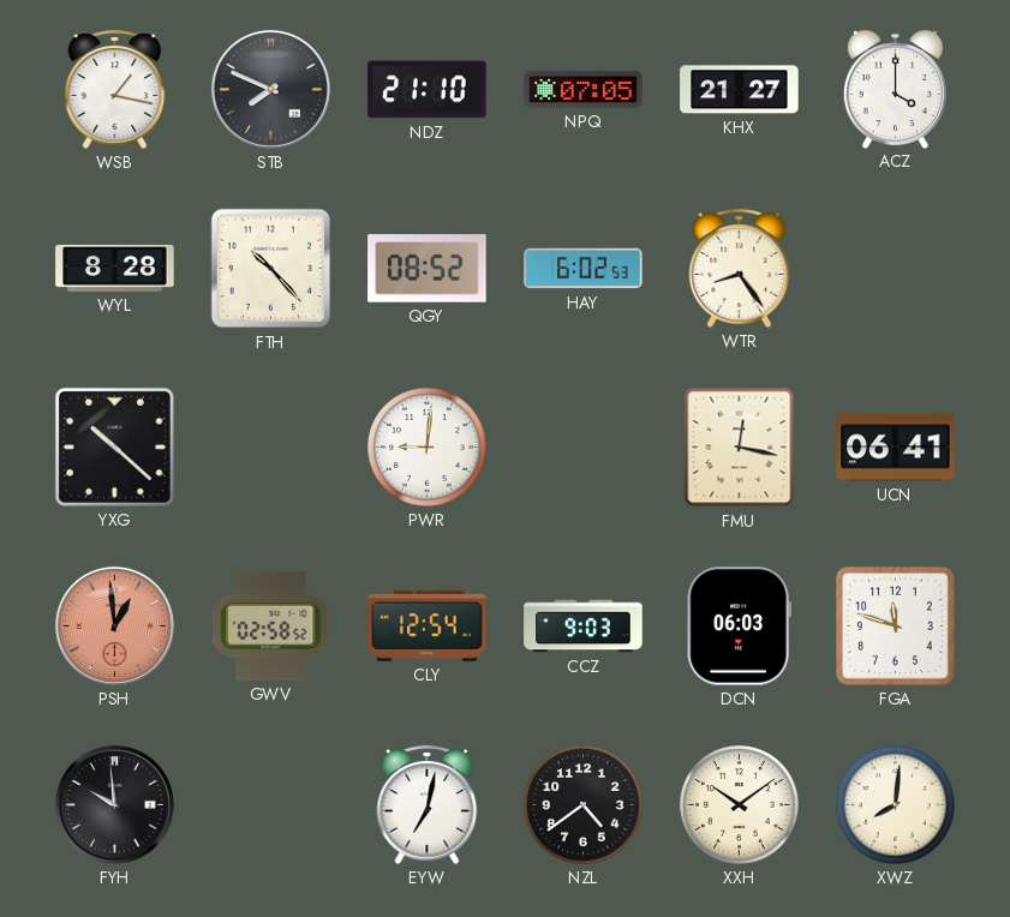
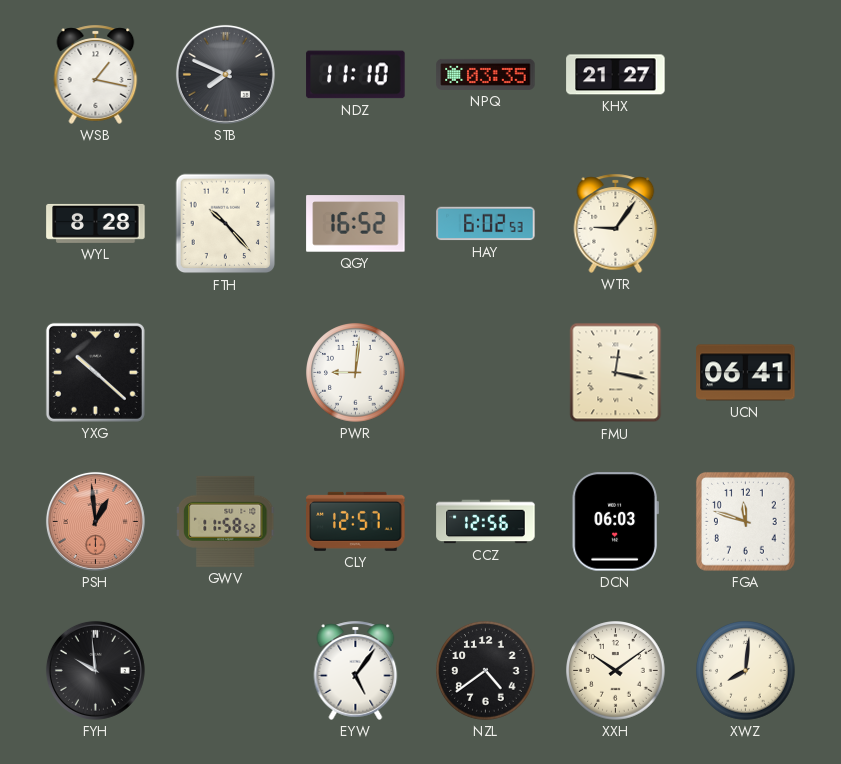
NDZ: 21:10 -> 11:10
NPQ: 07:05 -> 03:35
ACZ: 4:00 -> none
QGY: 08:52 -> 16:52
WTR: 8:24 -> 9:06
GWV: 02:58 -> 11:58
CLY: 12:54 -> 12:57
CCZ: 9:03 -> 12:56
EYW: 7:02 -> 5:06
